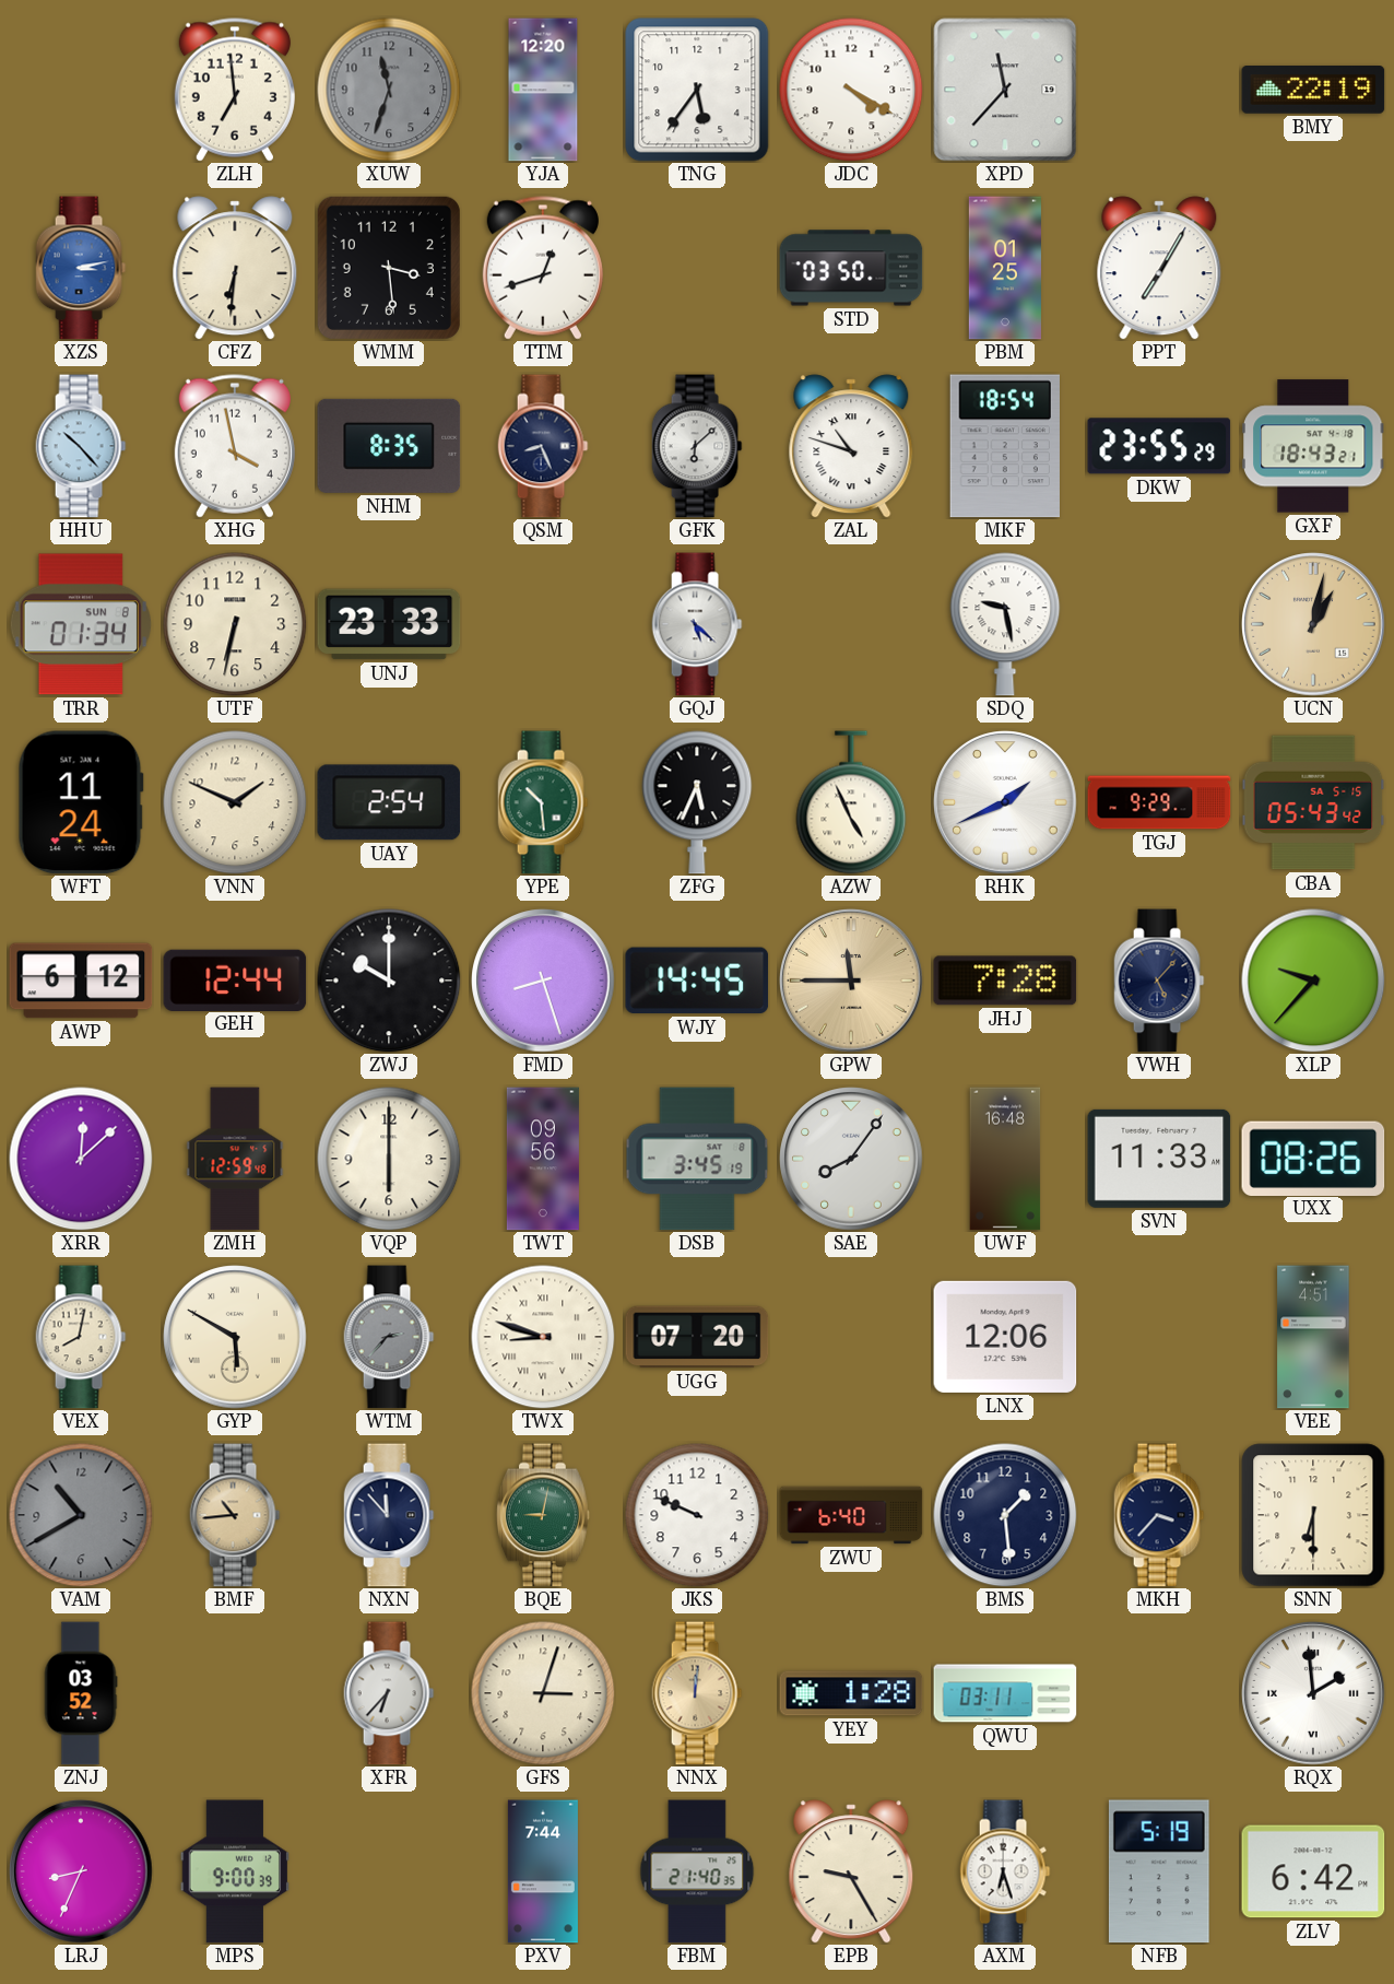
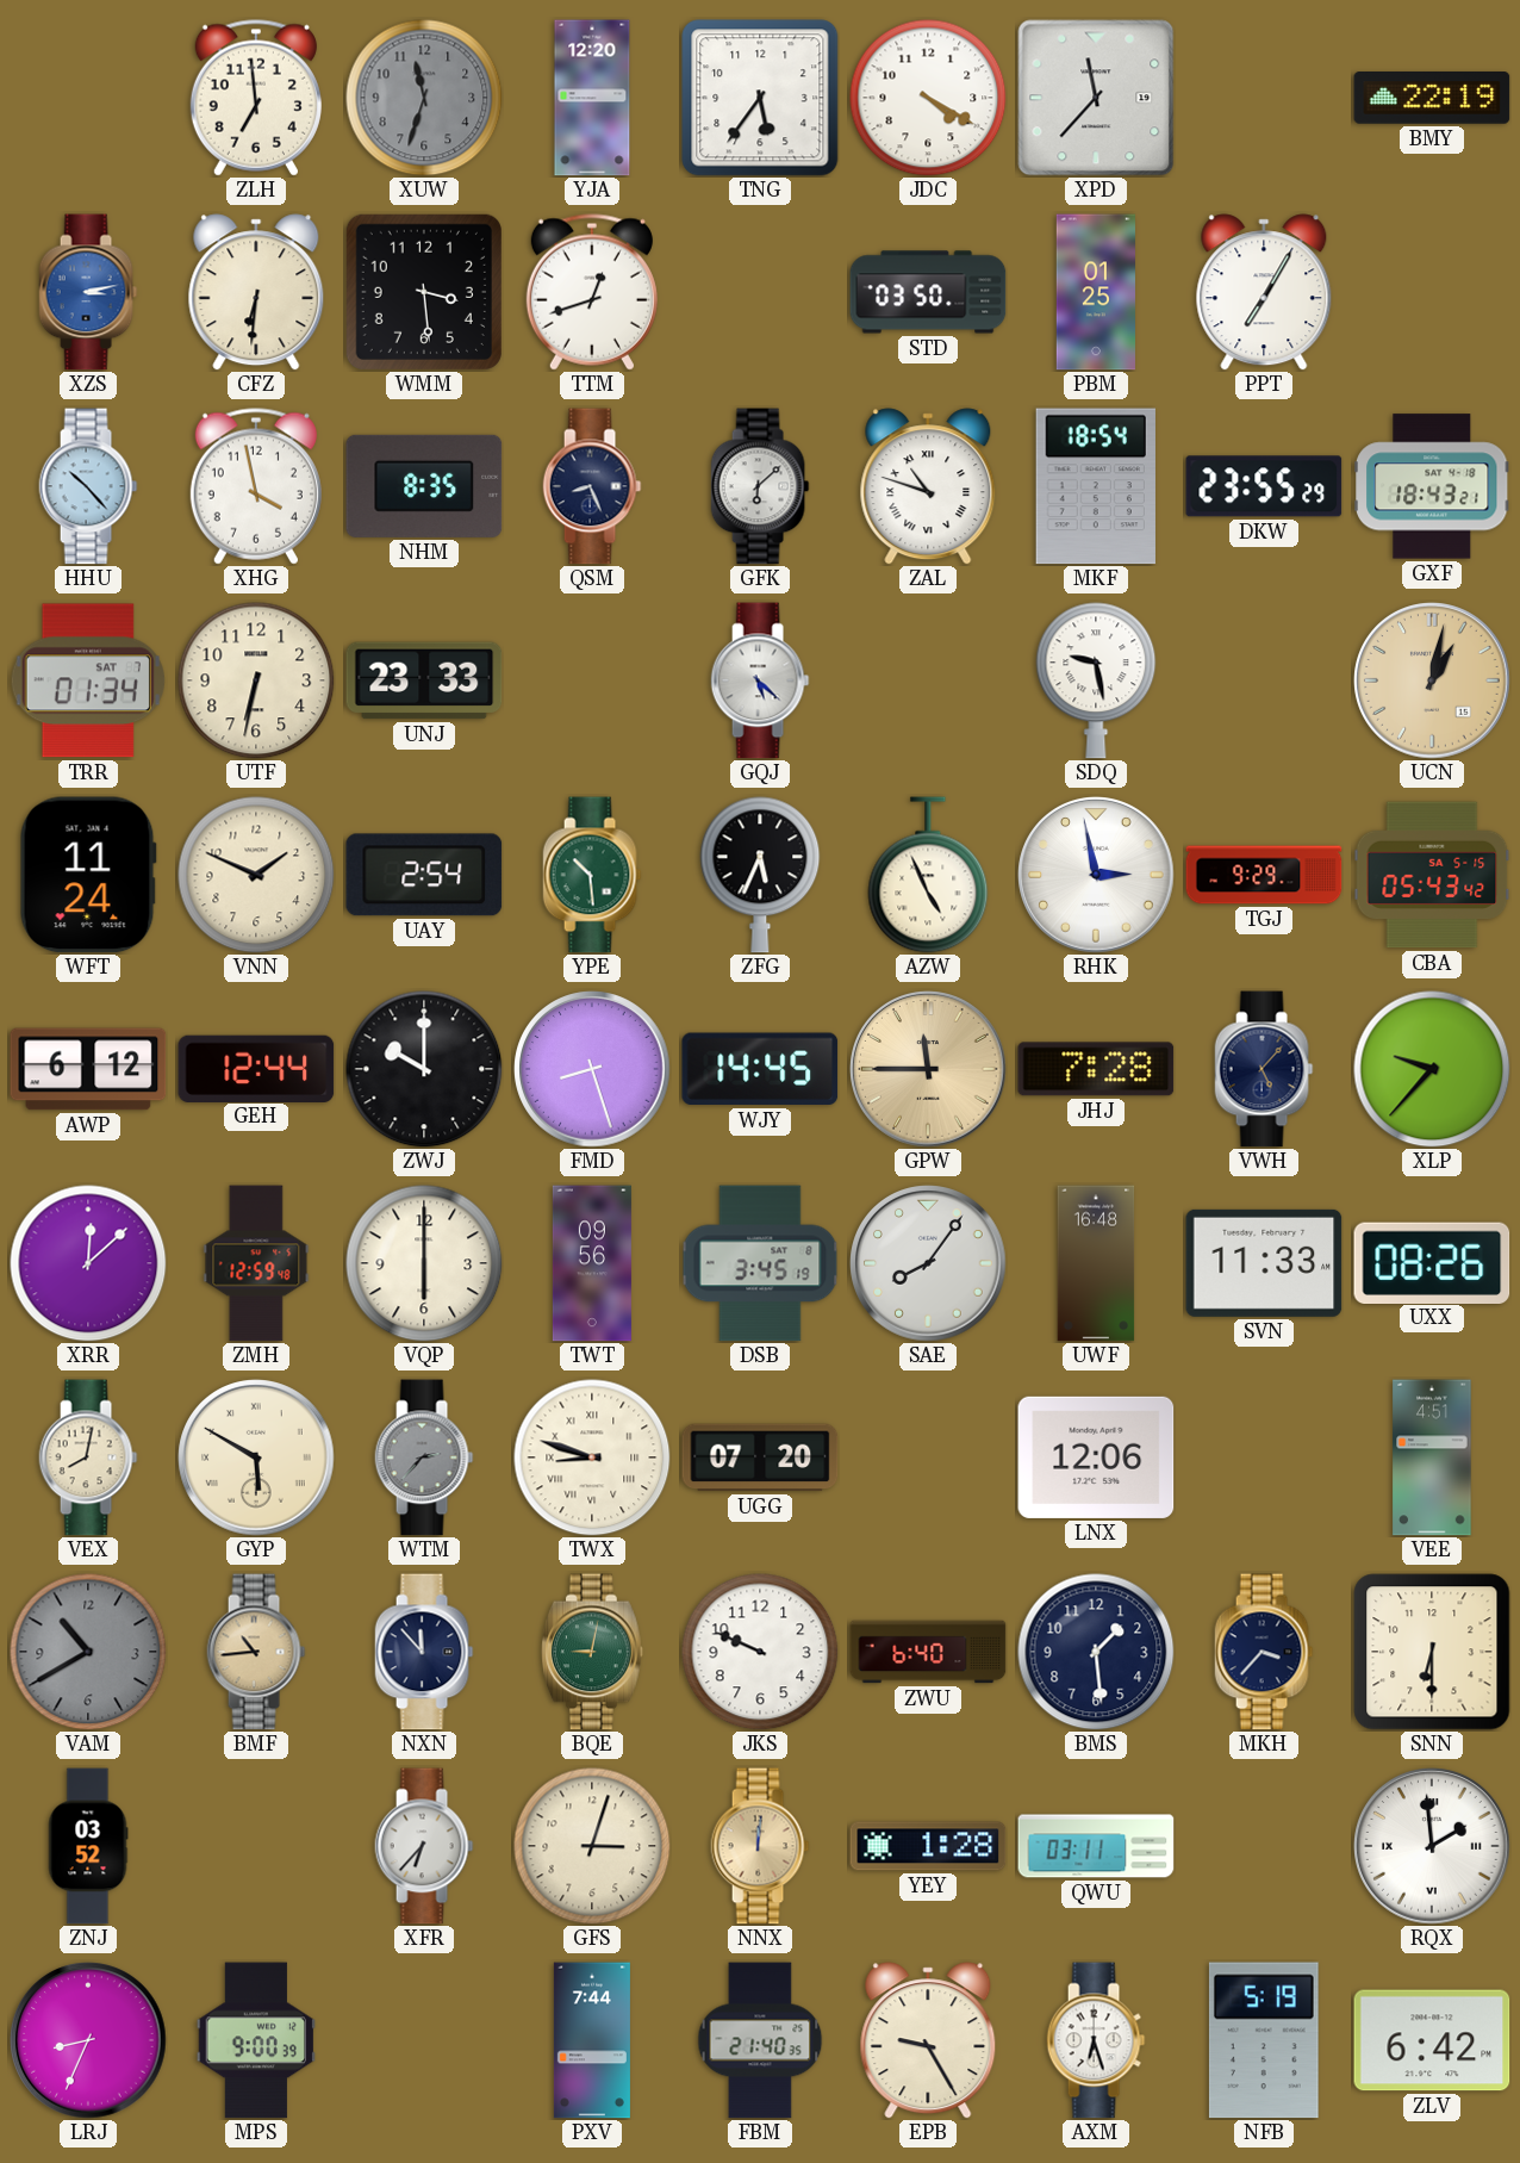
TRR date: SUN 8 -> SAT 7
RHK: 1:41 -> 2:58
